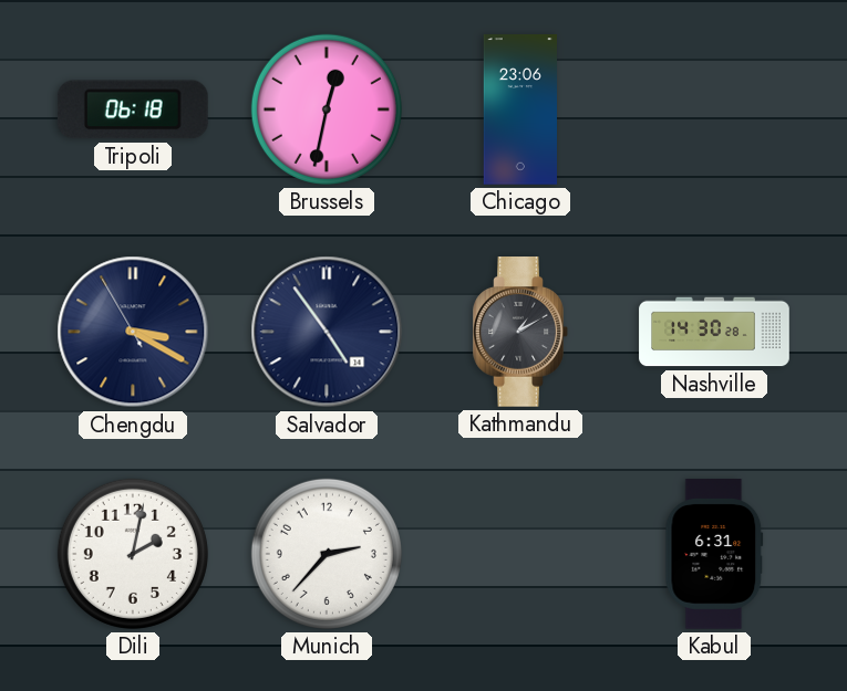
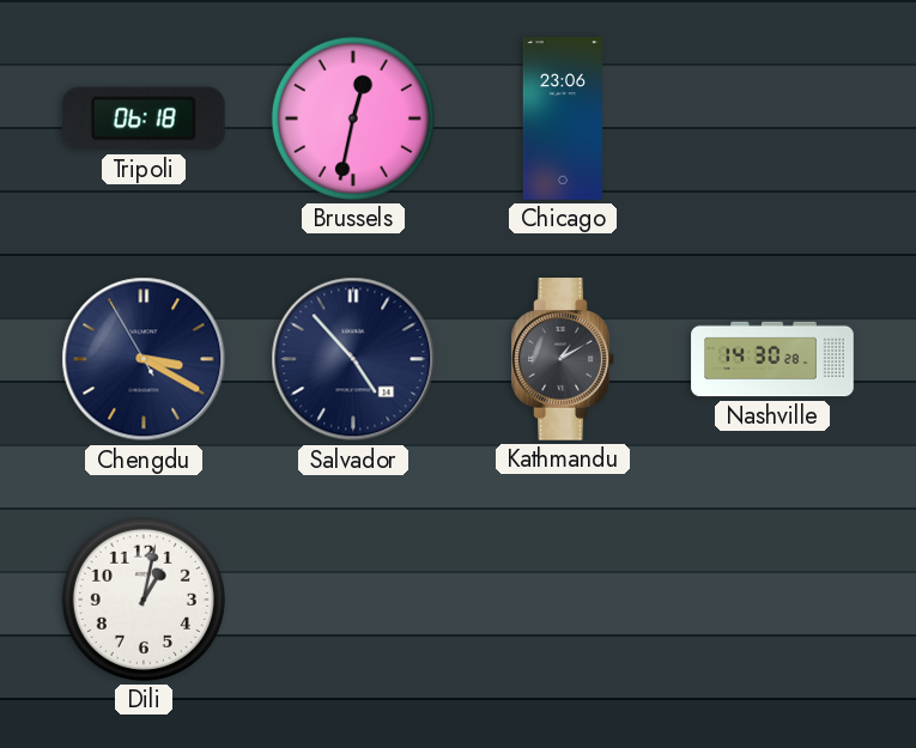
Salvador: 4:54 -> 4:53
Dili: 2:02 -> 1:02
Munich: 2:37 -> none
Kabul: 6:31 -> none
